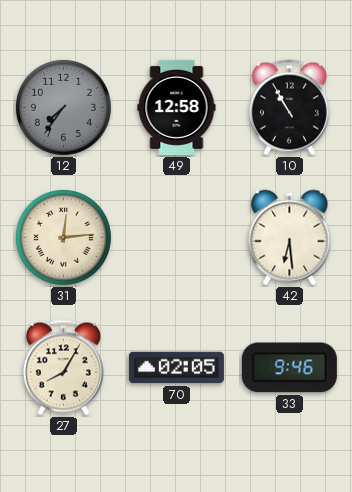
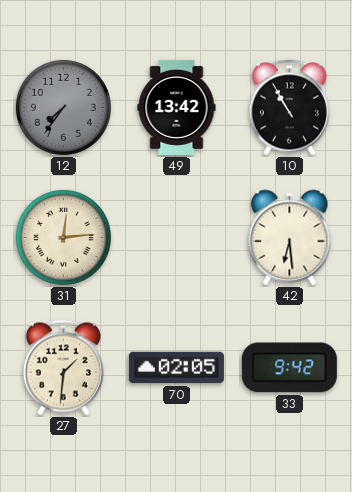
49: 12:58 -> 13:42
27: 8:05 -> 1:31
33: 9:46 -> 9:42
